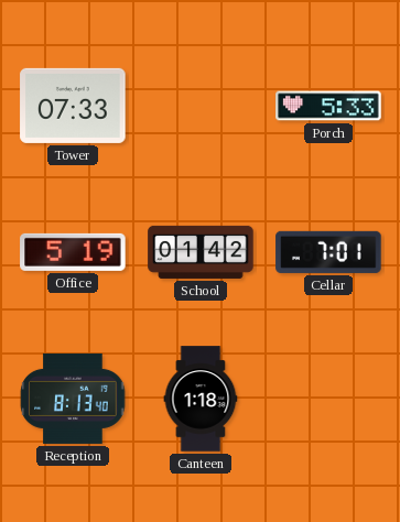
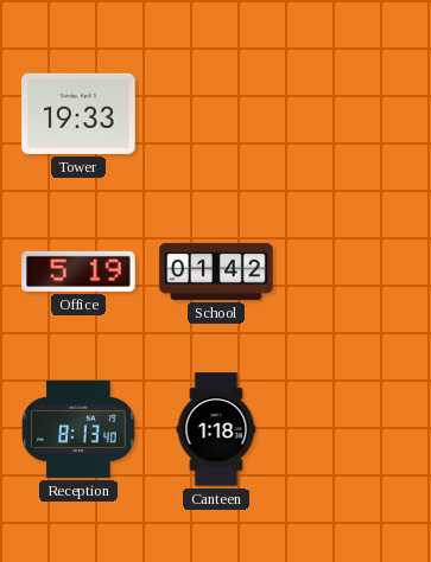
Tower: 07:33 -> 19:33
Porch: 5:33 -> none
Cellar: 7:01 -> none
